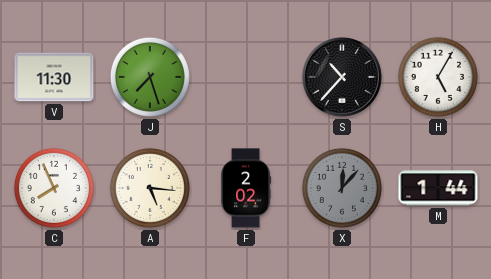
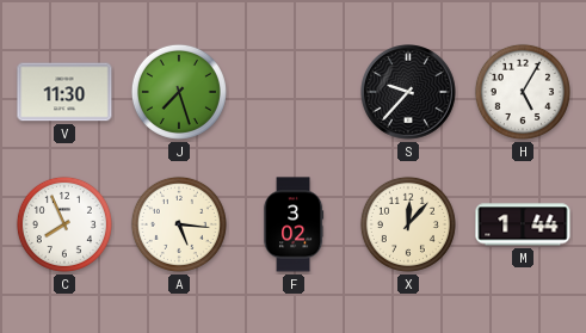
S: 10:37 -> 9:37
F: 2:02 -> 3:02
X dial: grey -> cream
